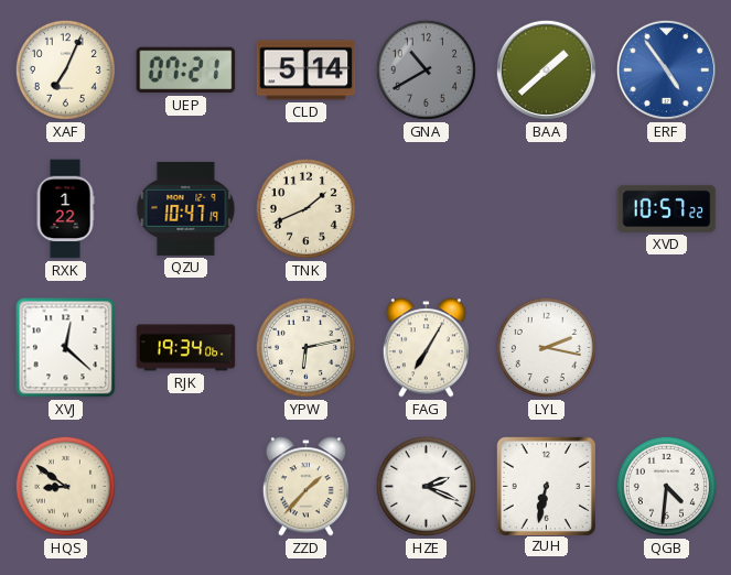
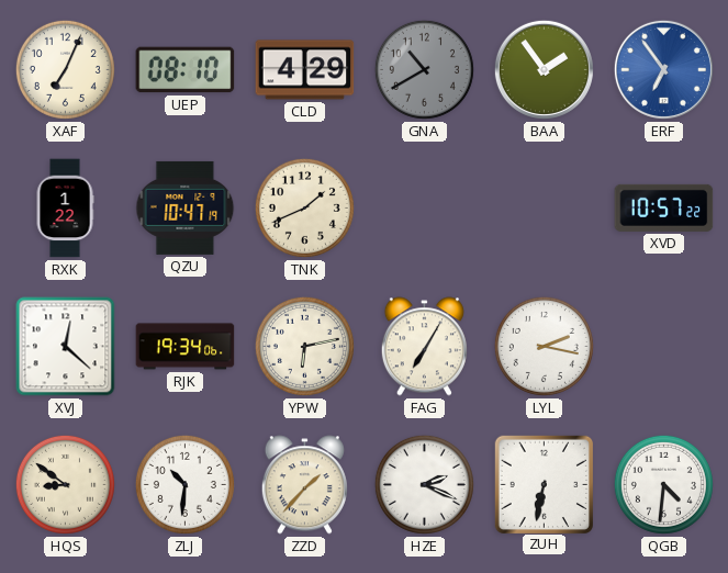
UEP: 07:21 -> 08:10
CLD: 5:14 -> 4:29
BAA: 1:38 -> 1:54
ERF: 4:54 -> 6:54
ZLJ: none -> 10:31
